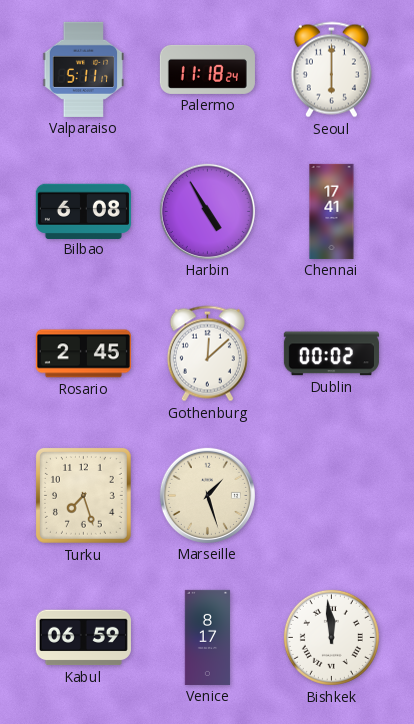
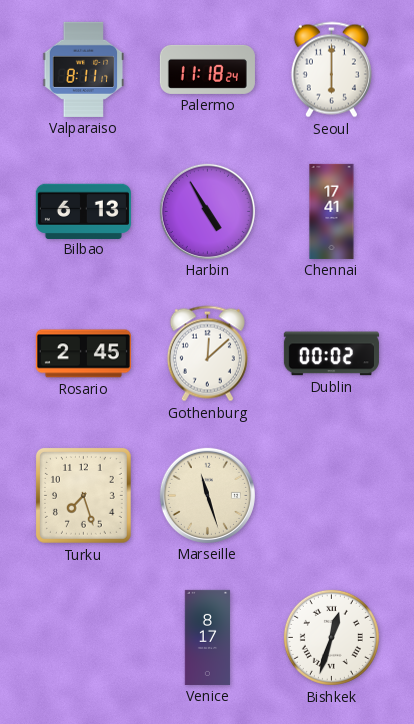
Valparaiso: 5:11 -> 8:11
Bilbao: 6:08 -> 6:13
Marseille: 1:27 -> 11:27
Kabul: 06:59 -> none
Bishkek: 11:59 -> 12:33
